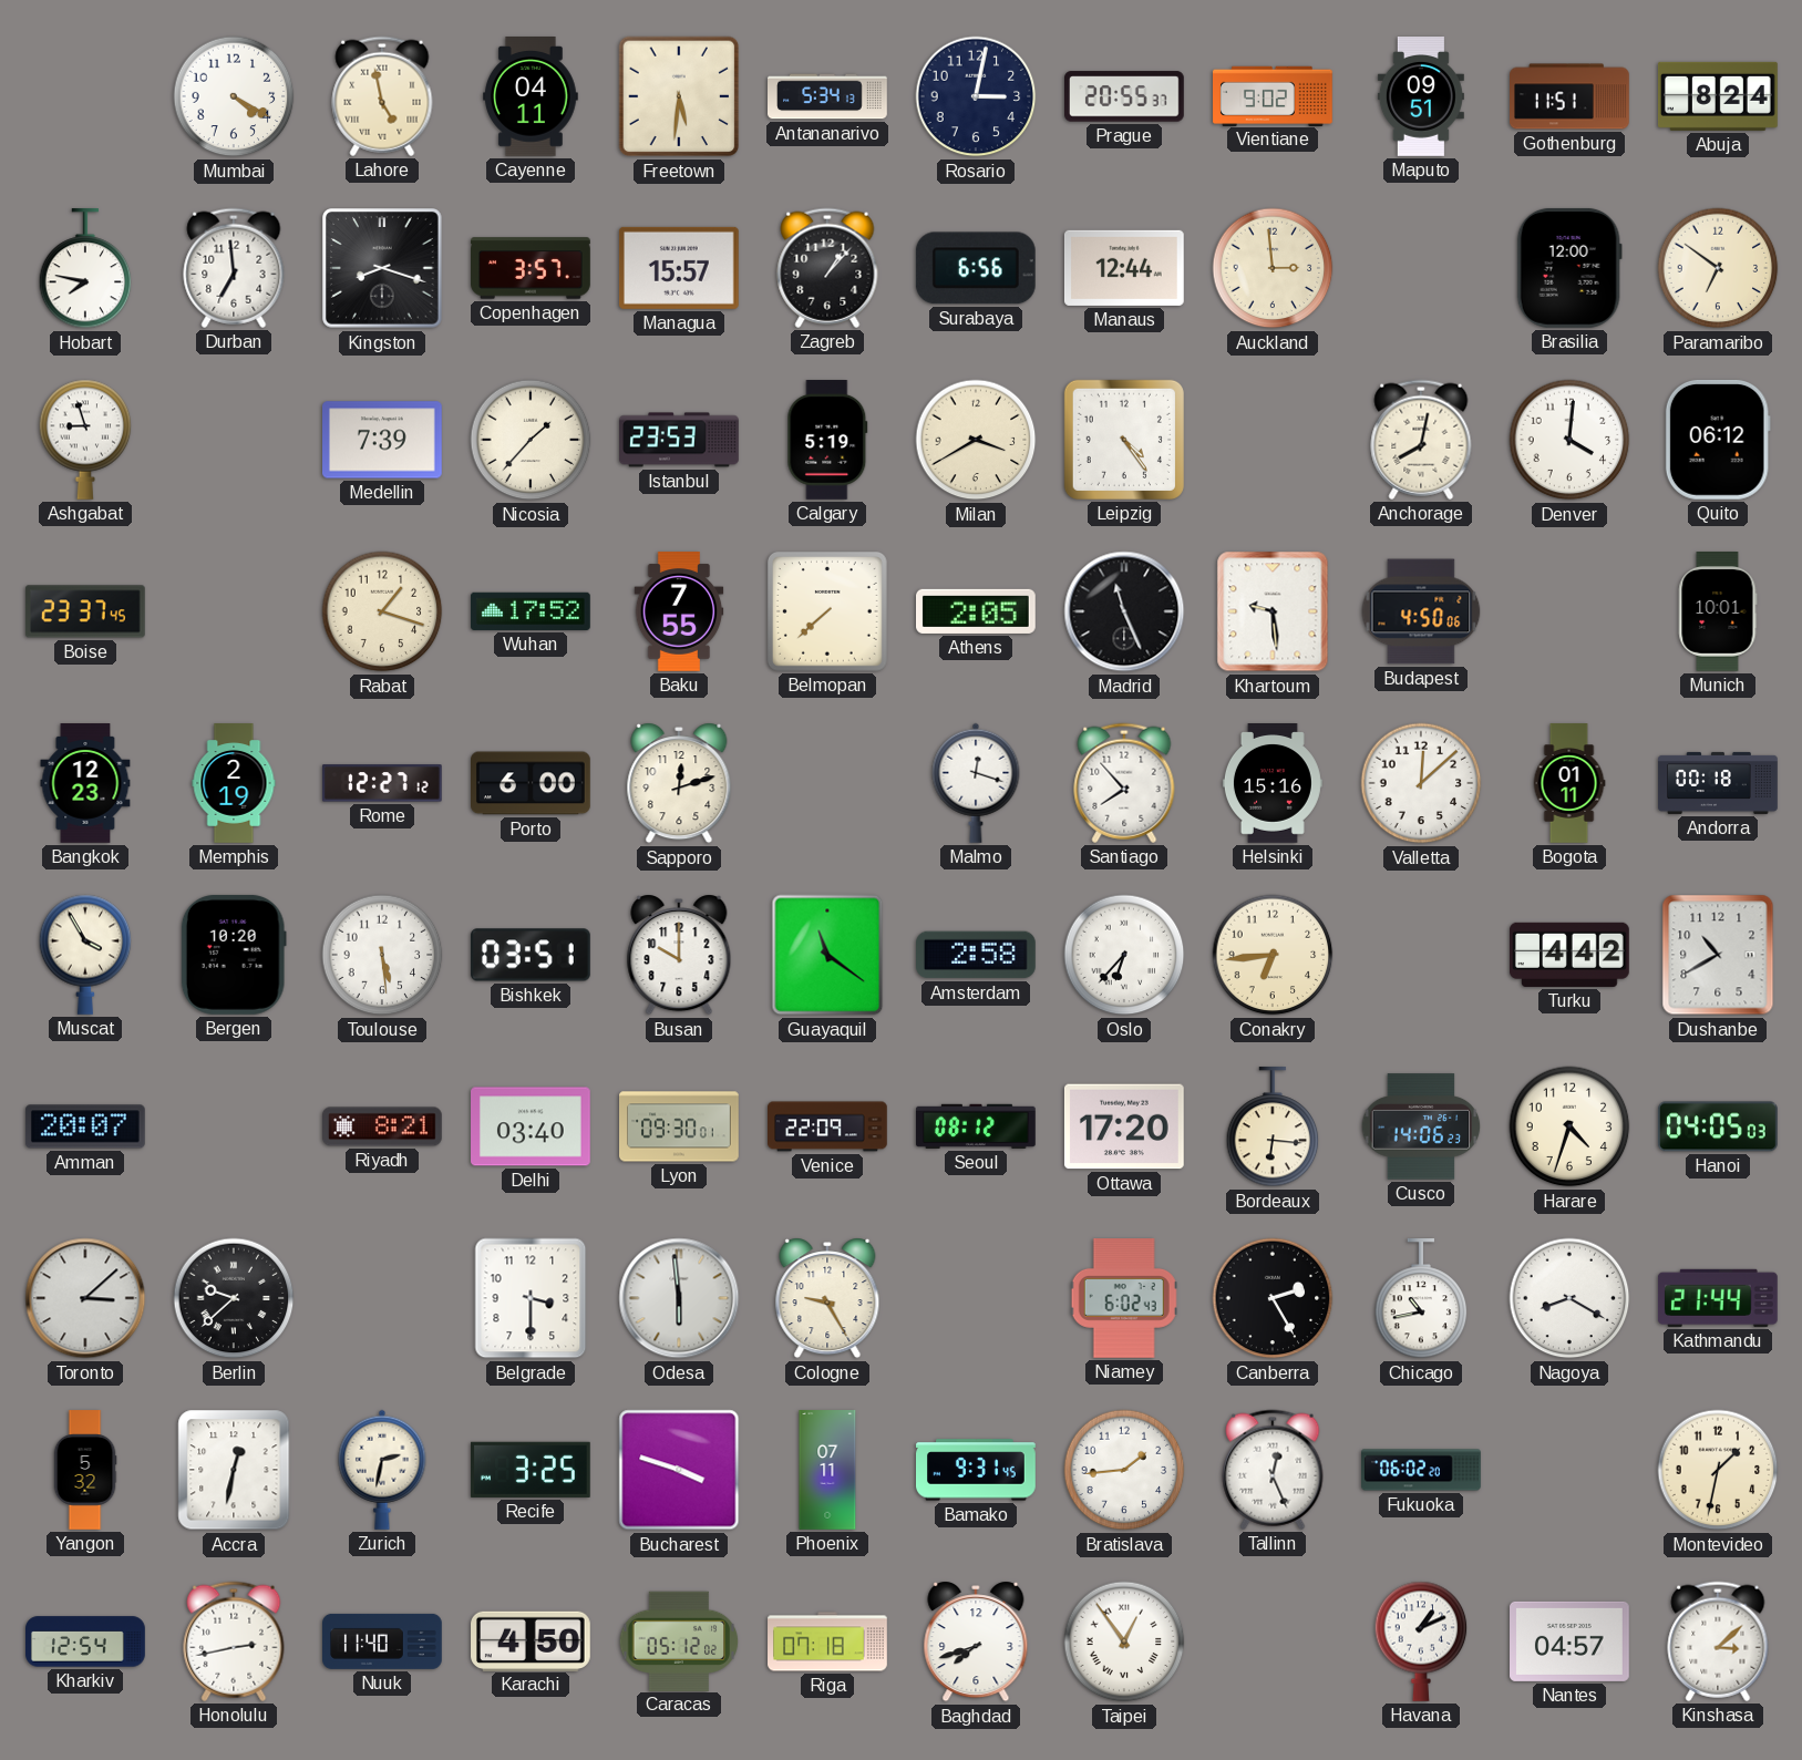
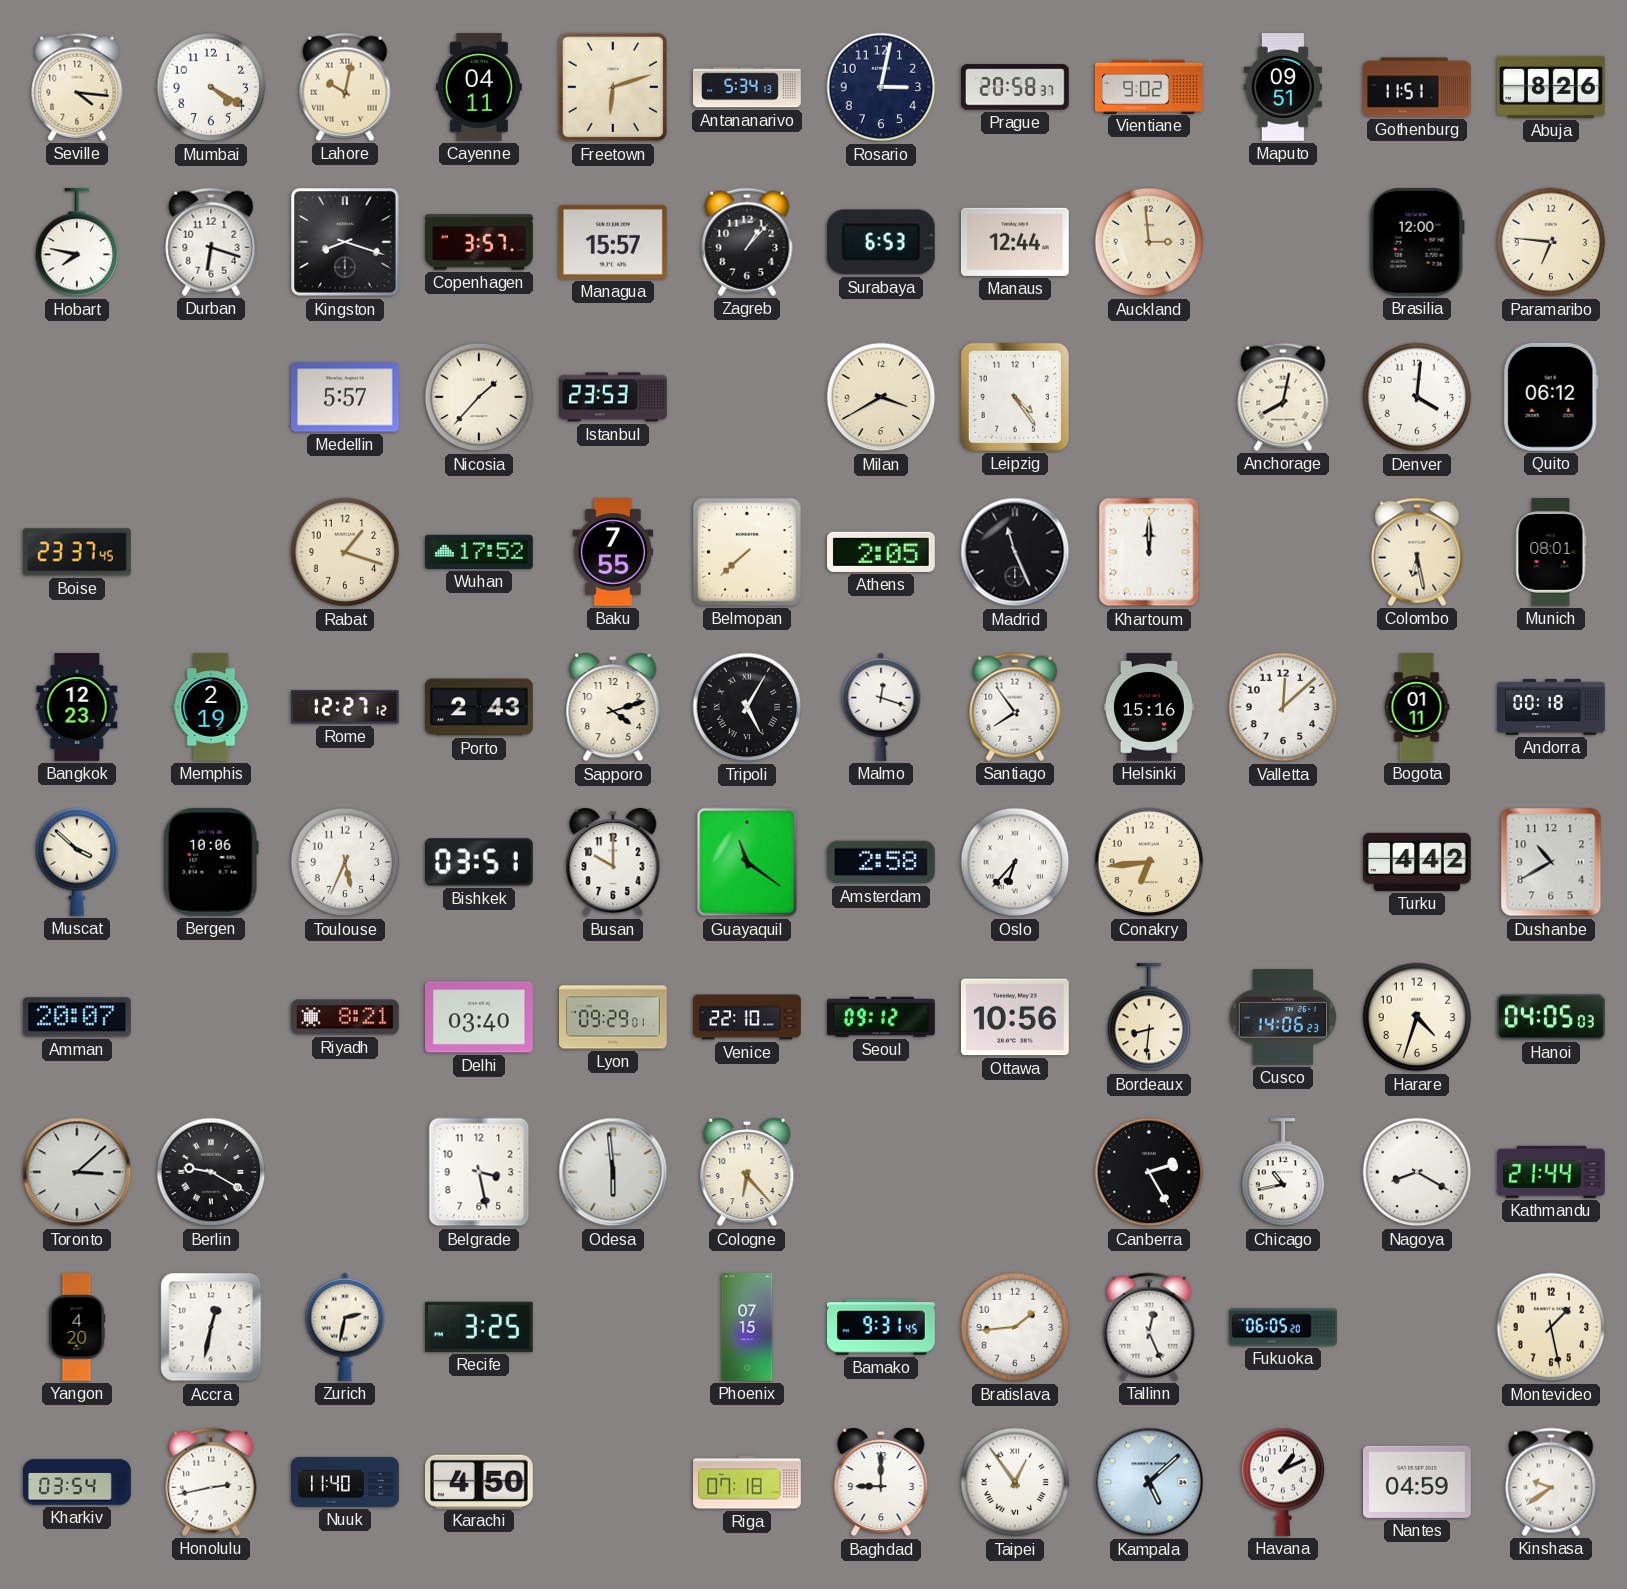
Seville: none -> 4:16
Lahore: 4:58 -> 10:02
Freetown: 5:31 -> 6:12
Prague: 20:55 -> 20:58
Abuja: 8:24 -> 8:26
Durban: 6:59 -> 6:18
Surabaya: 6:56 -> 6:53
Paramaribo: 6:51 -> 6:46
Ashgabat: 8:57 -> none
Medellin: 7:39 -> 5:57
Calgary: 5:19 -> none
Khartoum: 9:29 -> 12:00
Budapest: 4:50 -> none
Colombo: none -> 6:28
Munich: 10:01 -> 08:01
Porto: 6:00 -> 2:43
Sapporo: 12:12 -> 4:12
Tripoli: none -> 5:05
Santiago: 7:53 -> 7:54
Muscat: 3:55 -> 3:52
Bergen: 10:20 -> 10:06
Toulouse: 5:29 -> 5:34
Lyon: 09:30 -> 09:29
Venice: 22:09 -> 22:10
Seoul: 08:12 -> 09:12
Ottawa: 17:20 -> 10:56
Bordeaux: 6:16 -> 8:31
Berlin: 9:38 -> 9:20
Belgrade: 3:30 -> 3:28
Cologne: 9:25 -> 6:23
Niamey: 6:02 -> none
Yangon: 5:32 -> 4:20
Bucharest: 3:48 -> none
Phoenix: 07:11 -> 07:15
Fukuoka: 06:02 -> 06:05
Montevideo: 1:32 -> 1:28
Kharkiv: 12:54 -> 03:54
Caracas: 05:12 -> none
Baghdad: 7:42 -> 9:00
Kampala: none -> 5:08
Nantes: 04:57 -> 04:59
Kinshasa: 3:08 -> 9:39
